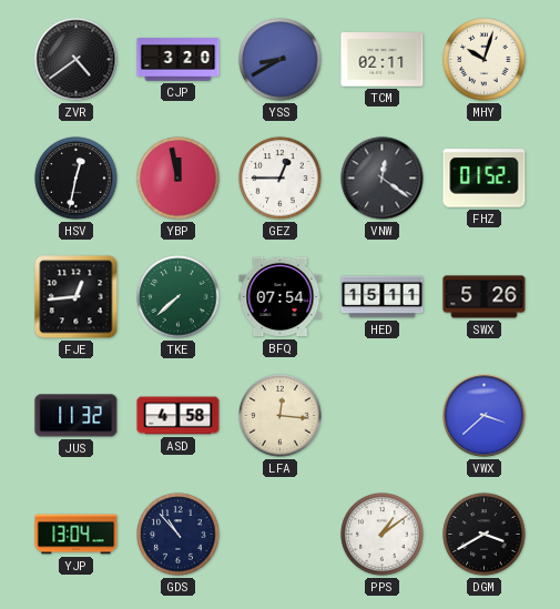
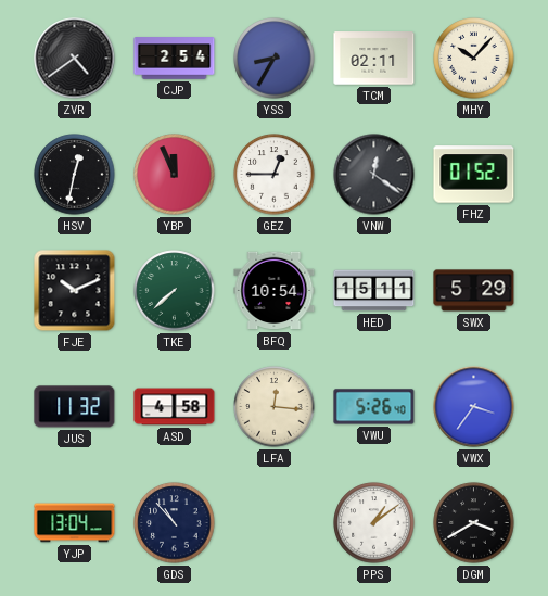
CJP: 3:20 -> 2:54
YSS: 8:40 -> 8:35
MHY: 10:03 -> 10:07
YBP: 11:58 -> 11:56
FJE: 12:44 -> 10:11
BFQ: 07:54 -> 10:54
SWX: 5:26 -> 5:29
VWU: none -> 5:26
VWX: 3:38 -> 3:36
